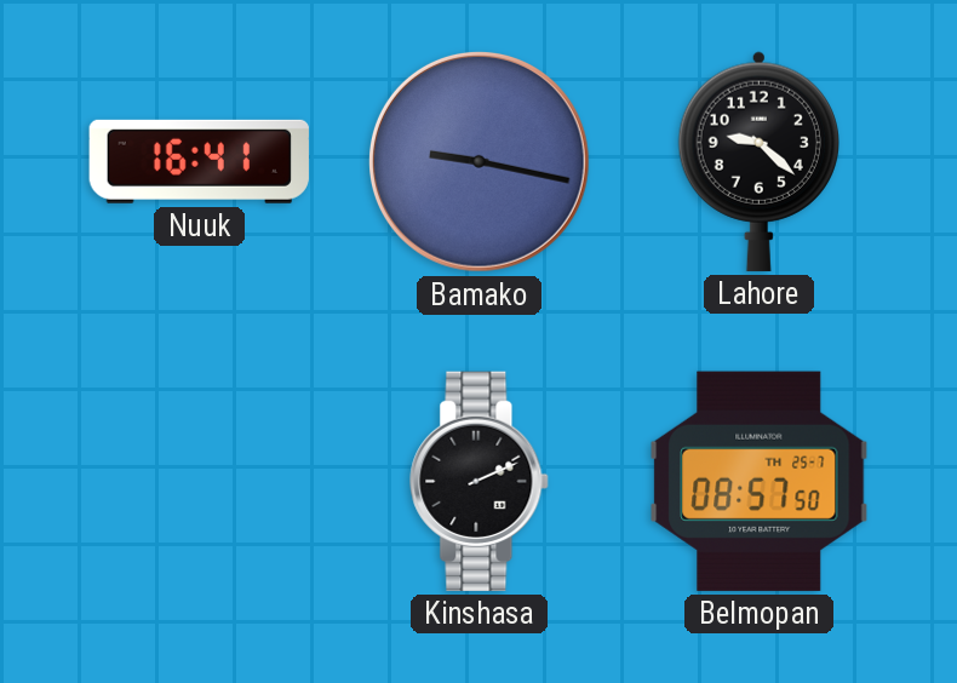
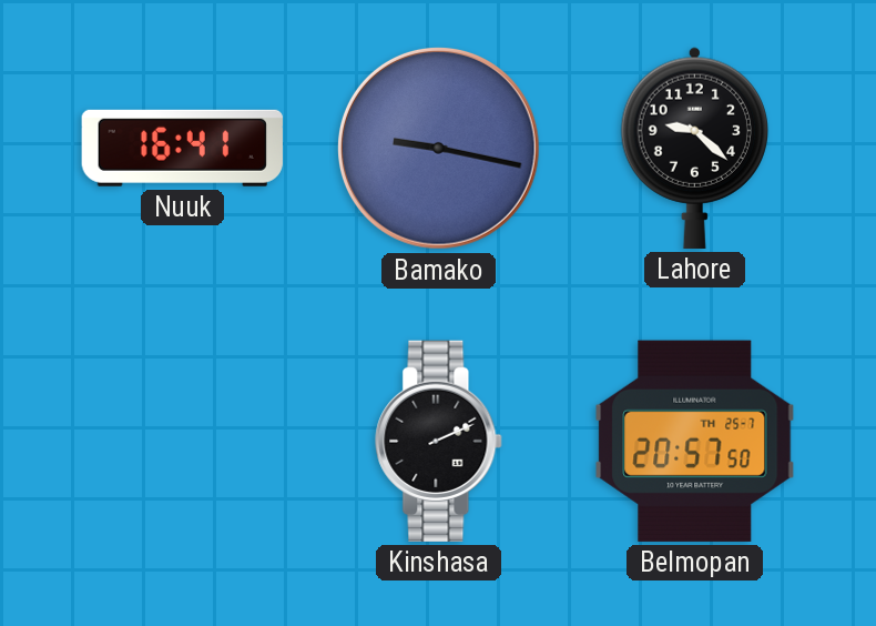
Belmopan: 08:57 -> 20:57
